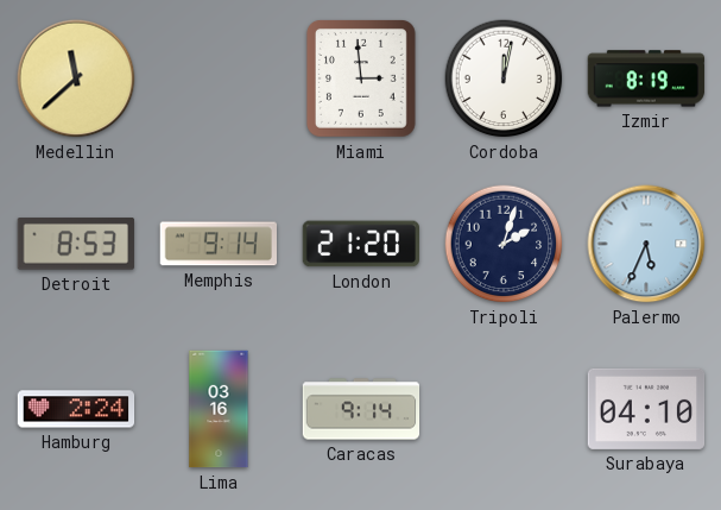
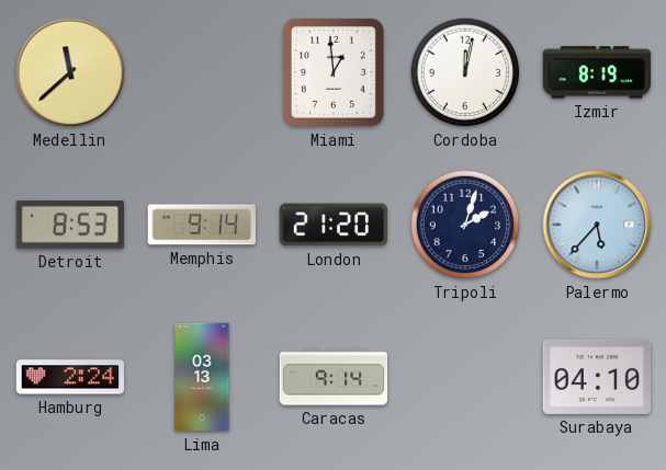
Miami: 2:59 -> 12:59
Palermo: 5:34 -> 5:37
Lima: 03:16 -> 03:13
